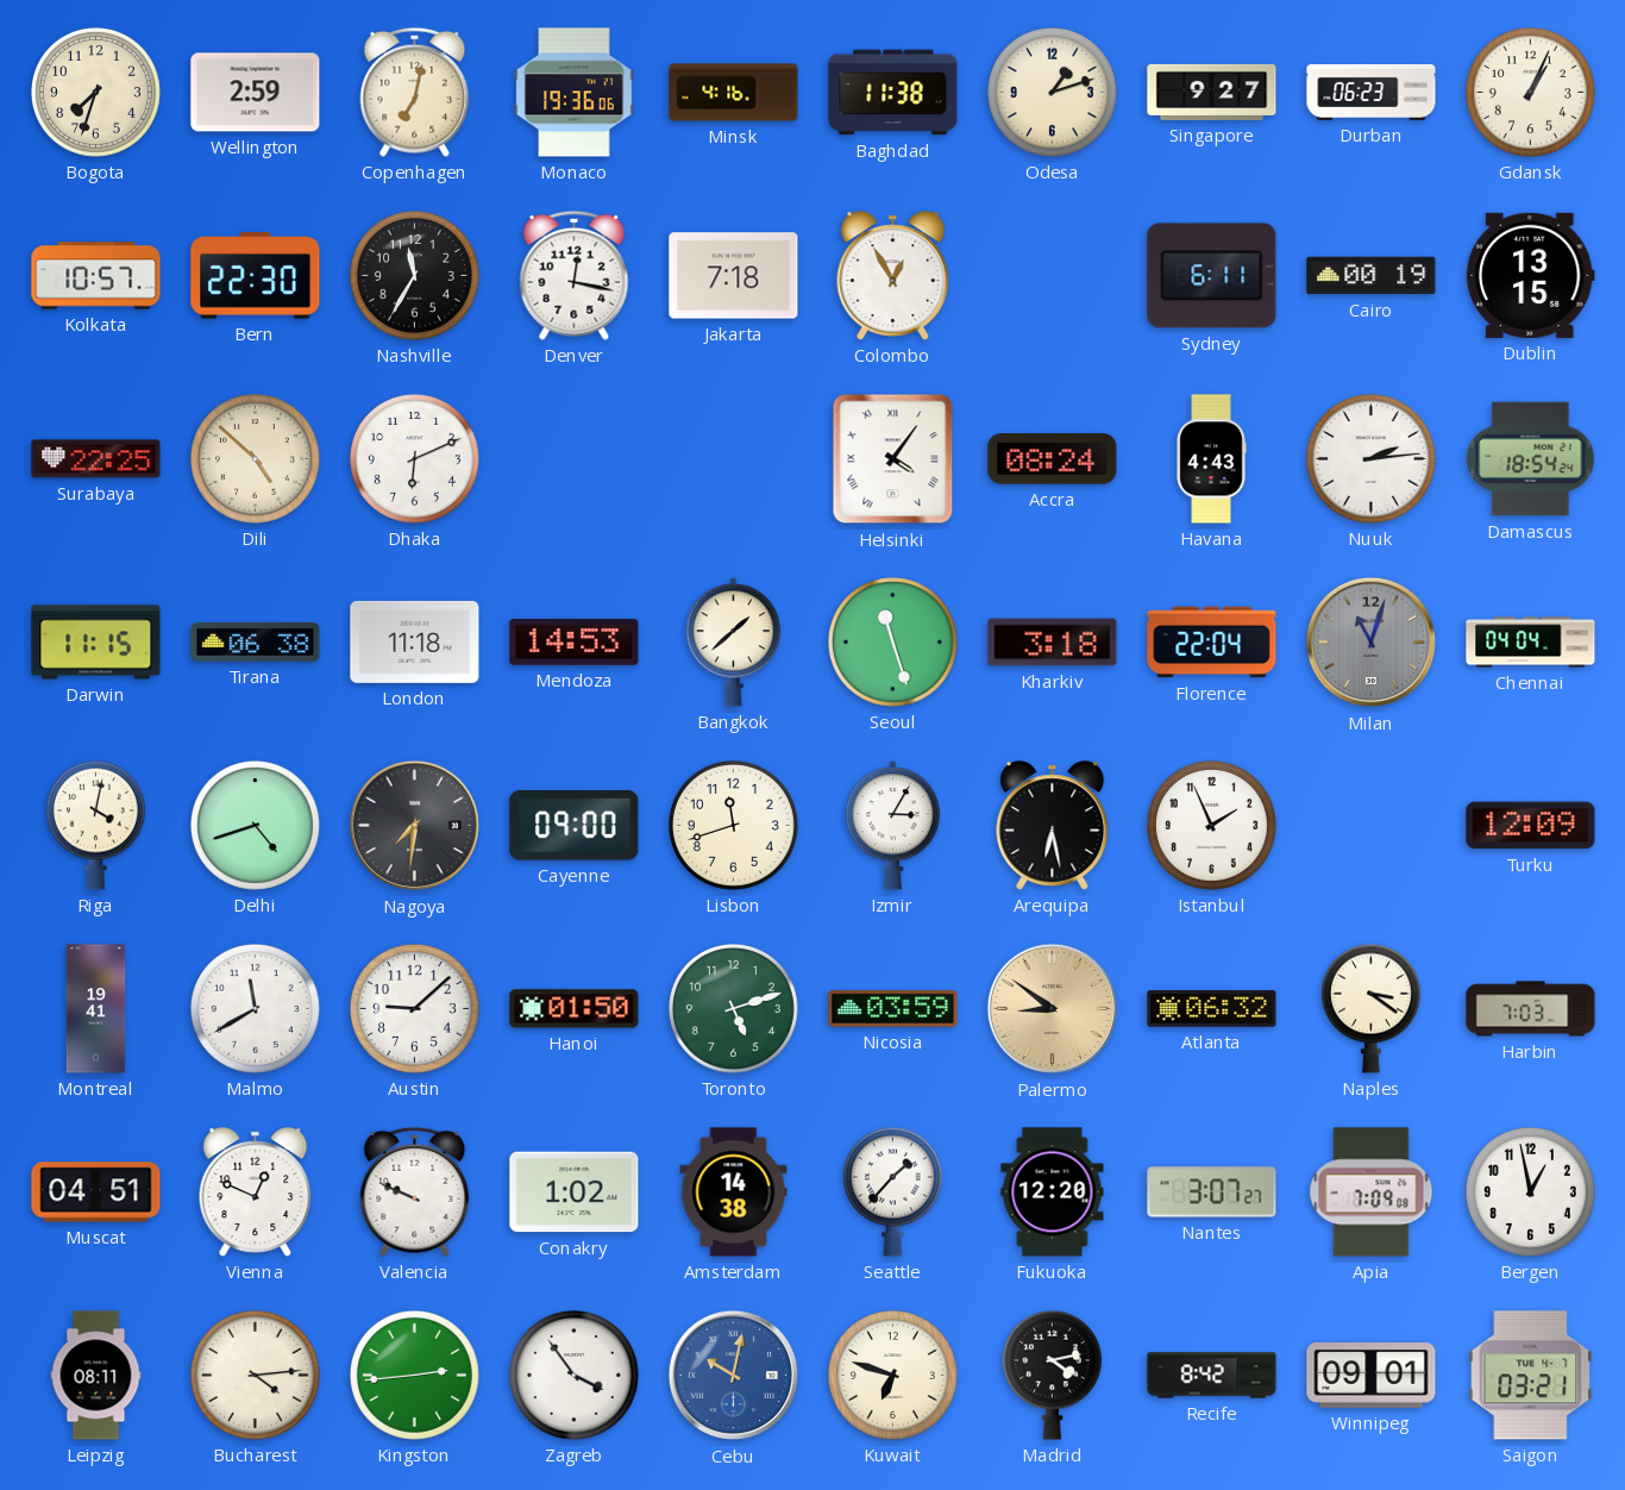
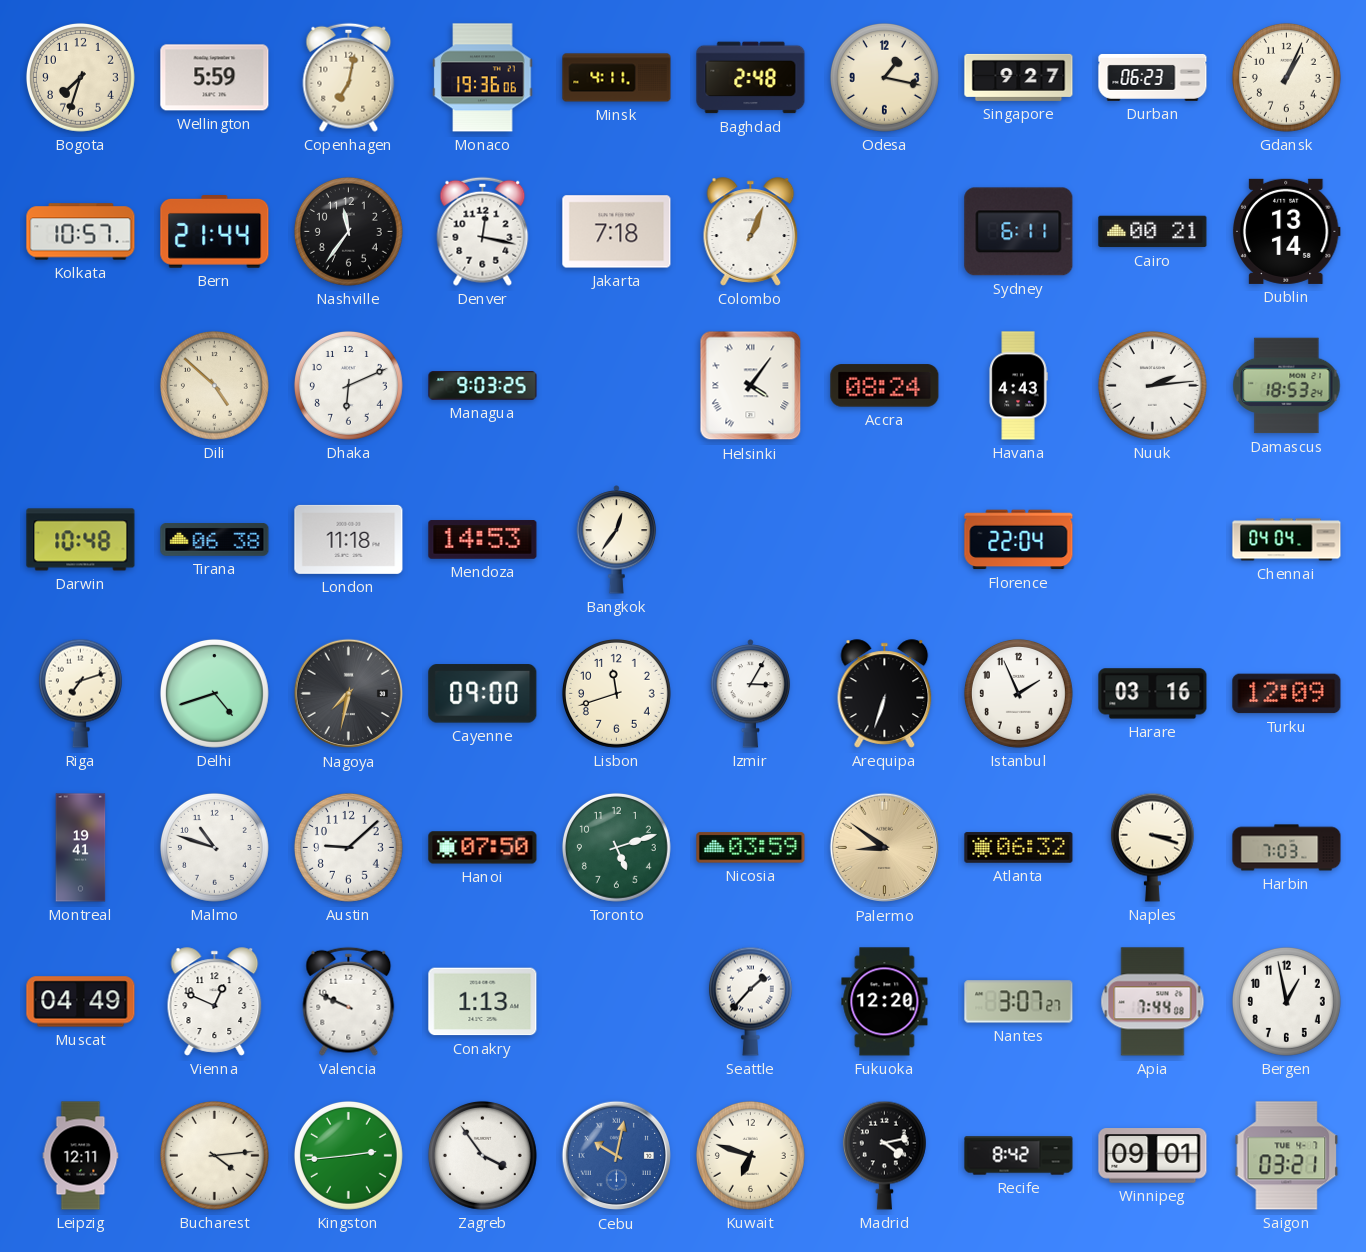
Wellington: 2:59 -> 5:59
Minsk: 4:16 -> 4:11
Baghdad: 11:38 -> 2:48
Odesa: 1:12 -> 1:17
Bern: 22:30 -> 21:44
Nashville: 11:35 -> 11:36
Colombo: 12:55 -> 1:04
Cairo: 00:19 -> 00:21
Dublin: 13:15 -> 13:14
Surabaya: 22:25 -> none
Managua: none -> 9:03
Damascus: 18:54 -> 18:53
Darwin: 11:15 -> 10:48
Bangkok: 1:38 -> 12:36
Seoul: 11:27 -> none
Kharkiv: 3:18 -> none
Milan: 11:03 -> none
Riga: 4:02 -> 7:12
Nagoya: 7:31 -> 7:32
Arequipa: 6:28 -> 6:33
Harare: none -> 03:16
Malmo: 11:40 -> 10:48
Hanoi: 01:50 -> 07:50
Naples: 3:21 -> 3:18
Muscat: 04:51 -> 04:49
Conakry: 1:02 -> 1:13
Amsterdam: 14:38 -> none
Apia: 7:09 -> 7:44
Leipzig: 08:11 -> 12:11
